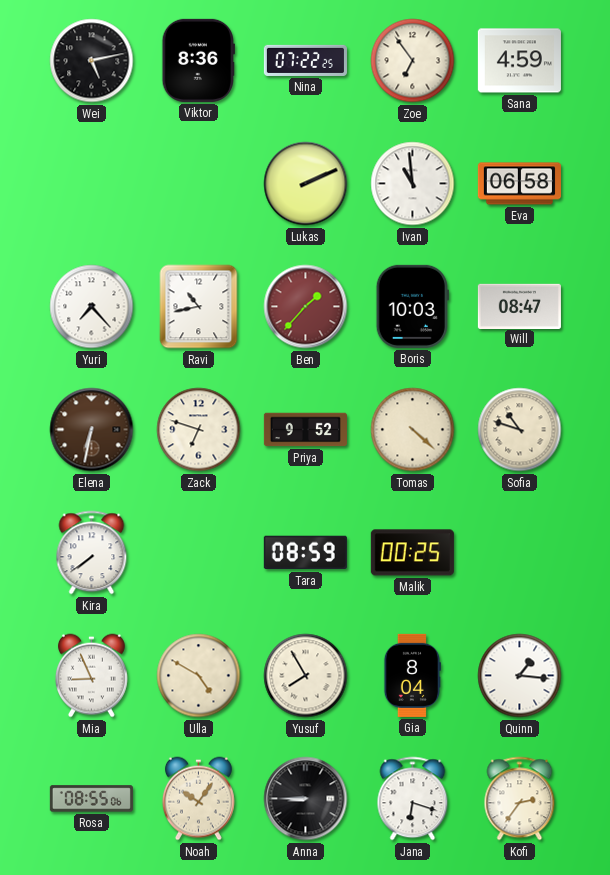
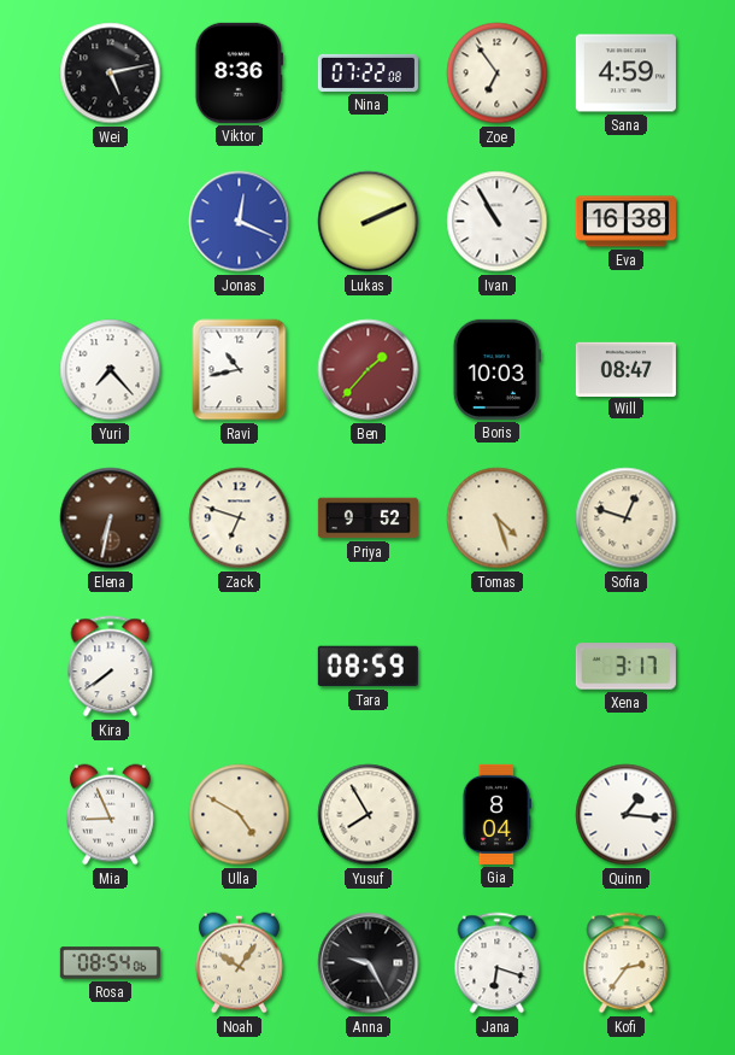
Nina: 07:22:25 -> 07:22:08
Jonas: none -> 12:19
Ivan: 10:59 -> 10:55
Eva: 06:58 -> 16:38
Tomas: 4:22 -> 4:27
Sofia: 10:48 -> 12:48
Malik: 00:25 -> none
Xena: none -> 3:17
Rosa: 08:55 -> 08:54
Anna: 8:45 -> 9:25
